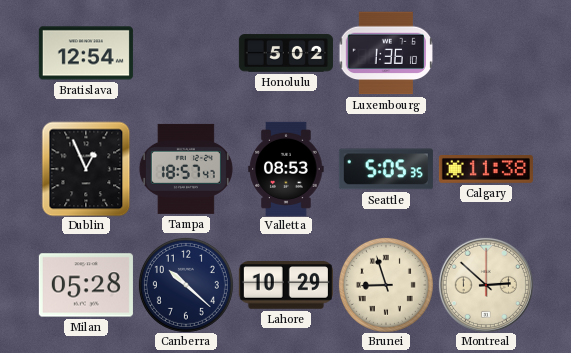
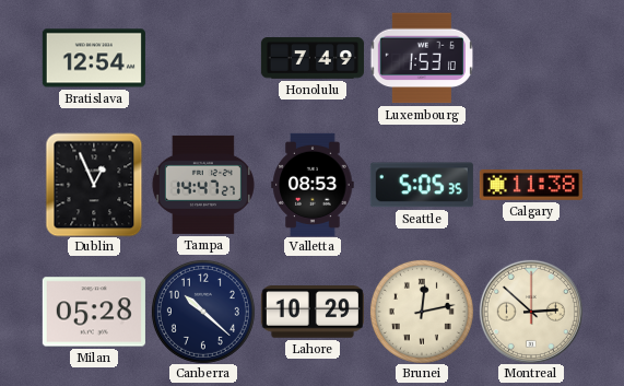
Honolulu: 5:02 -> 7:49
Luxembourg: 1:36 -> 1:53
Tampa: 18:57 -> 14:47
Brunei: 8:57 -> 12:13
